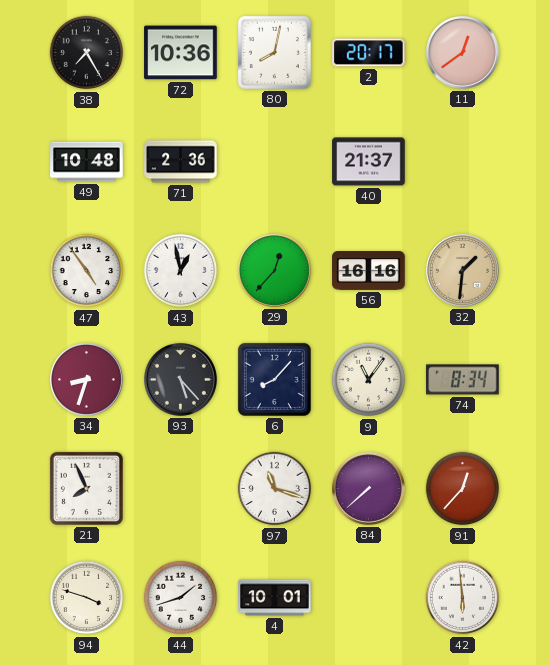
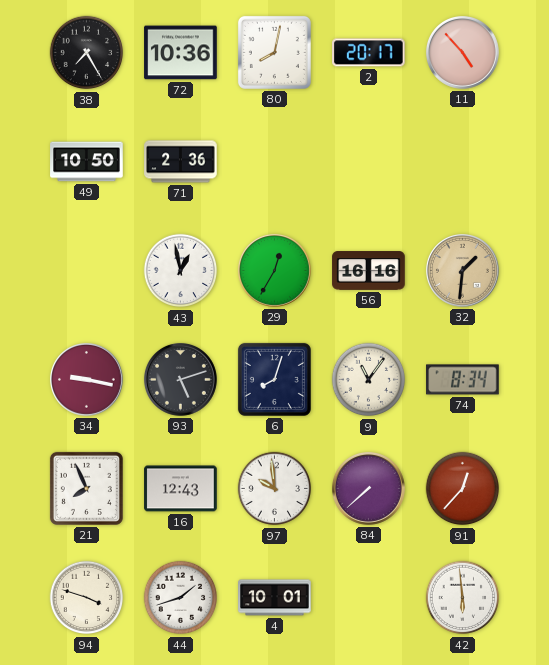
11: 12:39 -> 4:53
49: 10:48 -> 10:50
40: 21:37 -> none
47: 4:54 -> none
29: 12:37 -> 12:35
34: 8:33 -> 9:17
93: 5:23 -> 5:12
6: 8:07 -> 8:03
16: none -> 12:43
97: 11:18 -> 9:59
